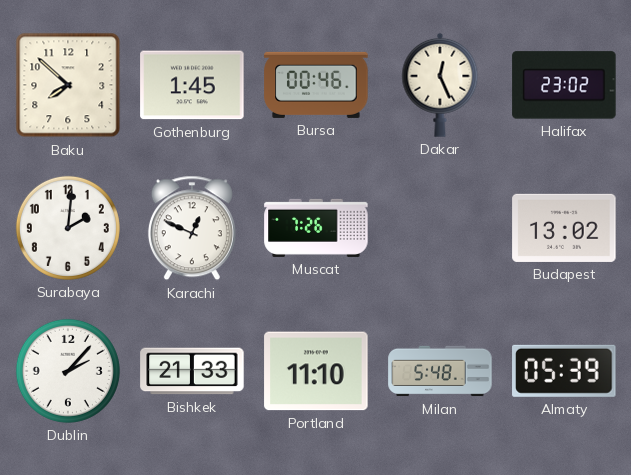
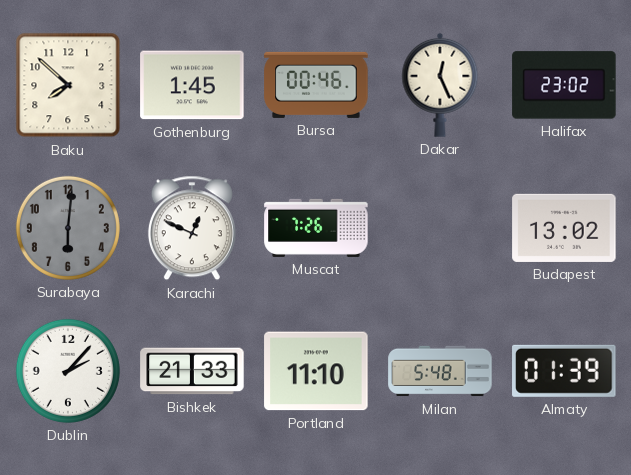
Surabaya: 2:01 -> 6:01
Surabaya dial: white -> grey
Almaty: 05:39 -> 01:39
